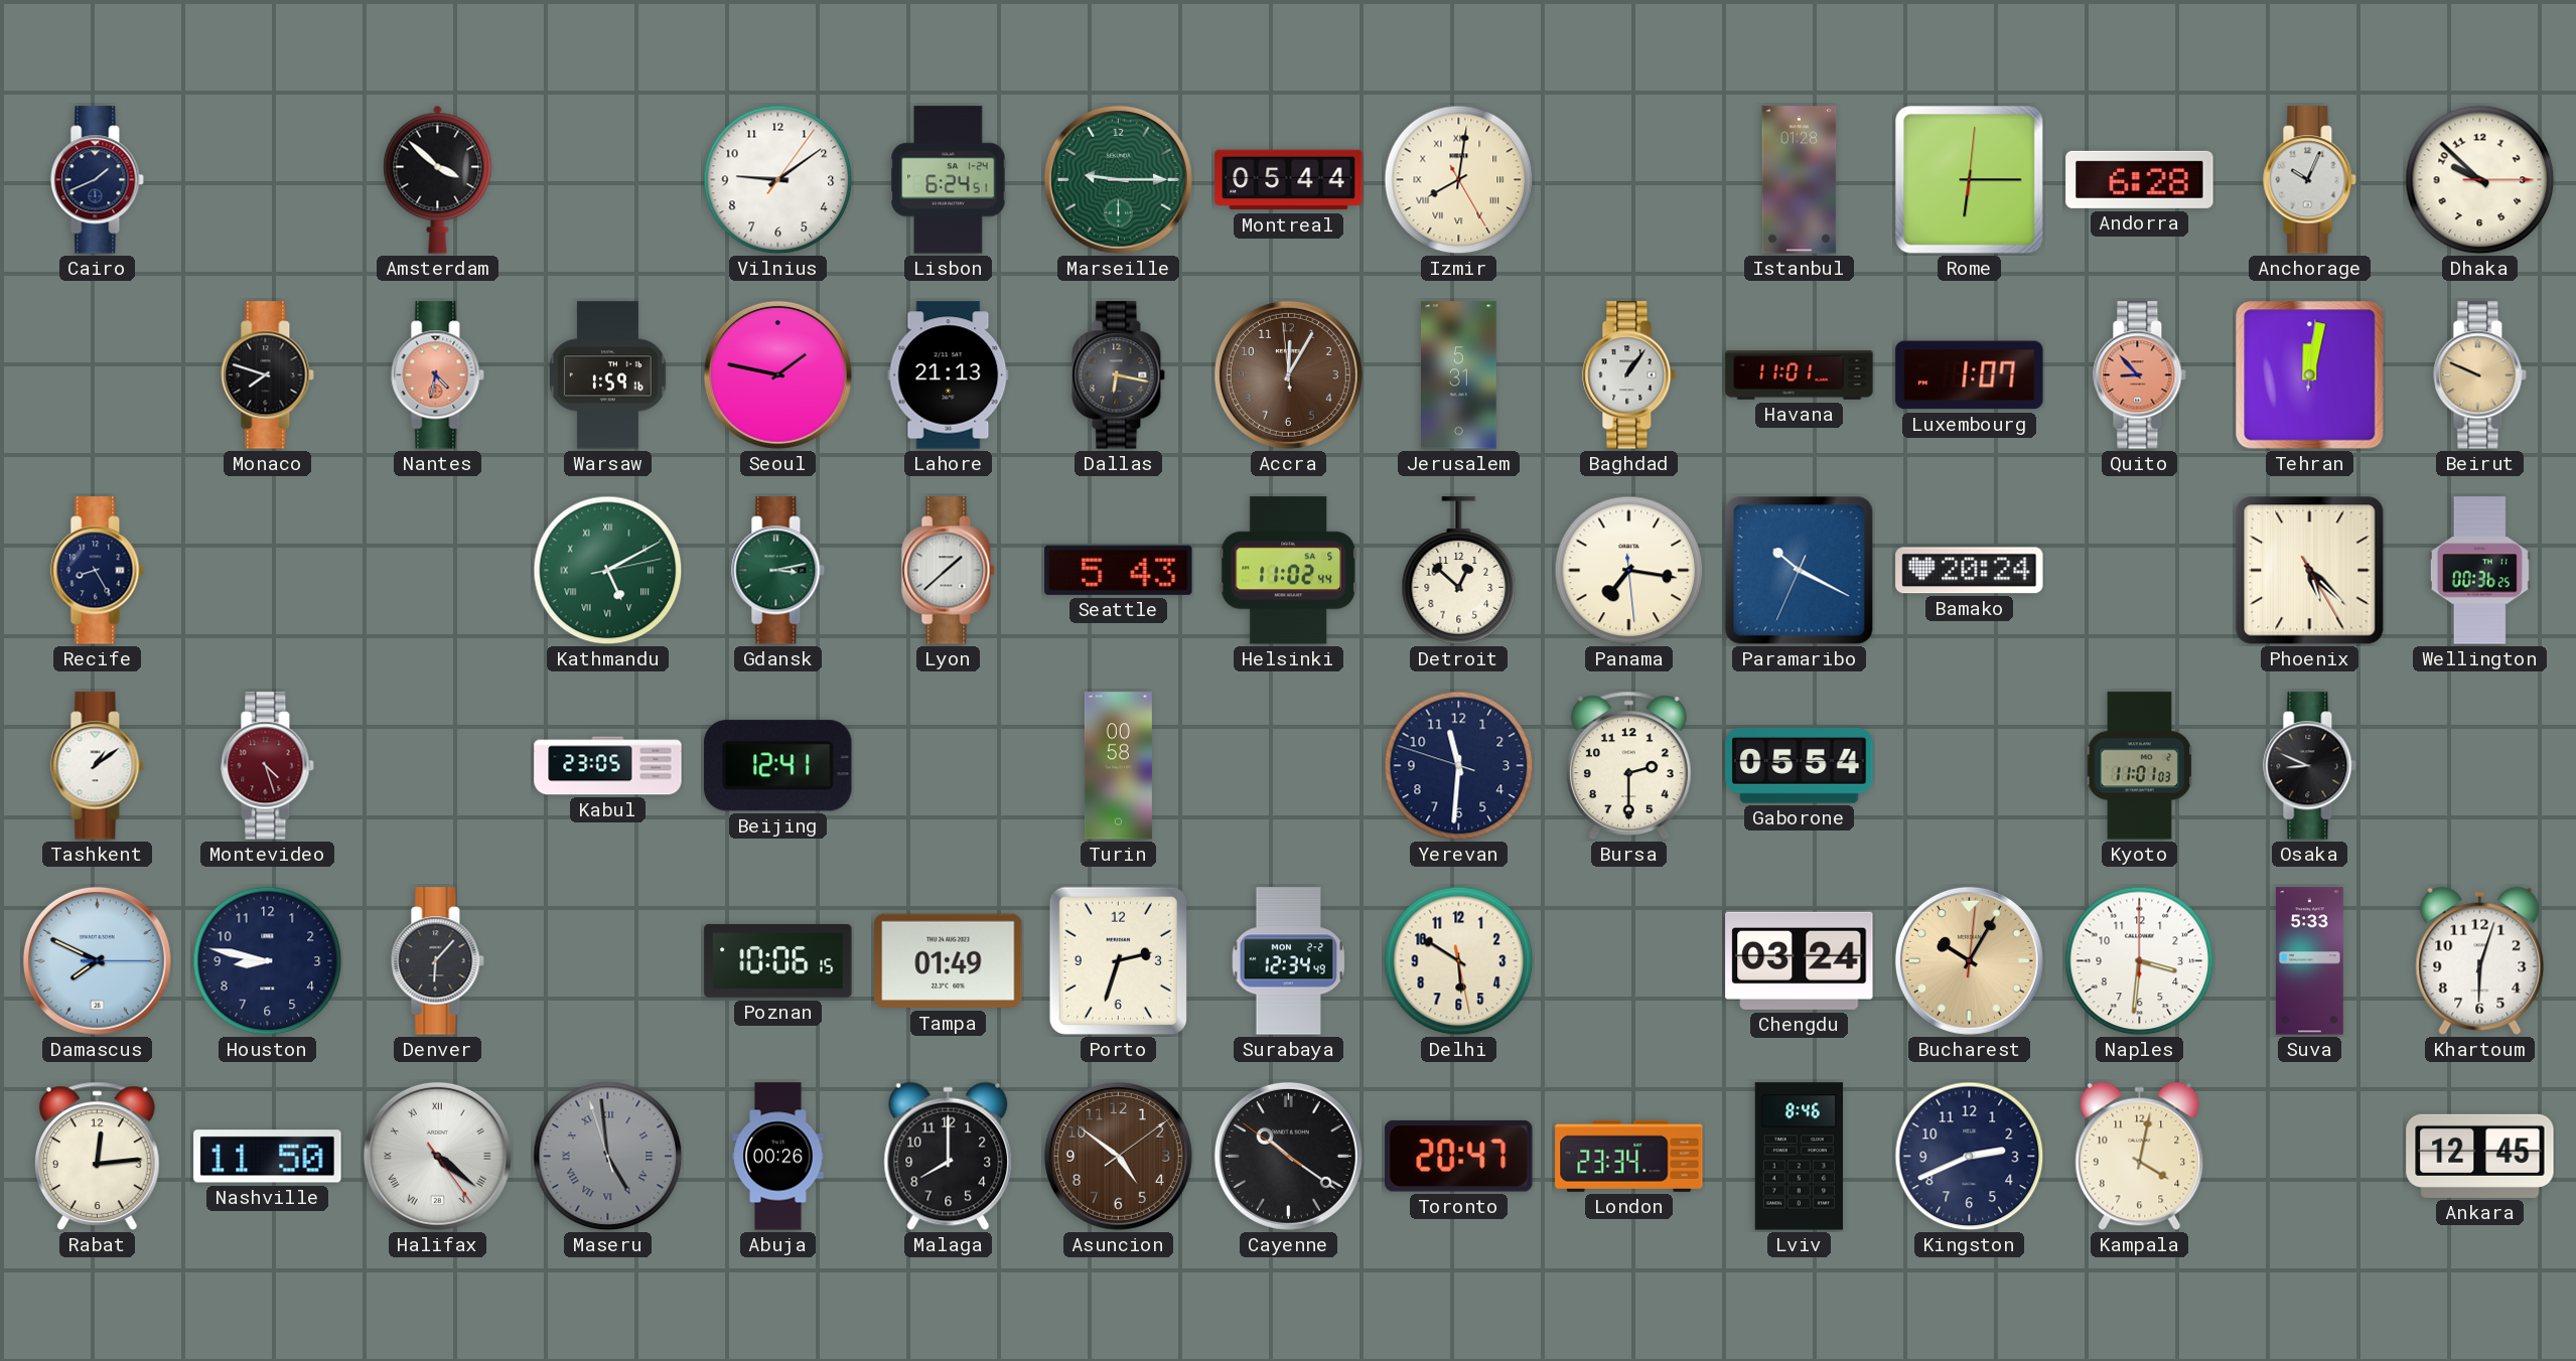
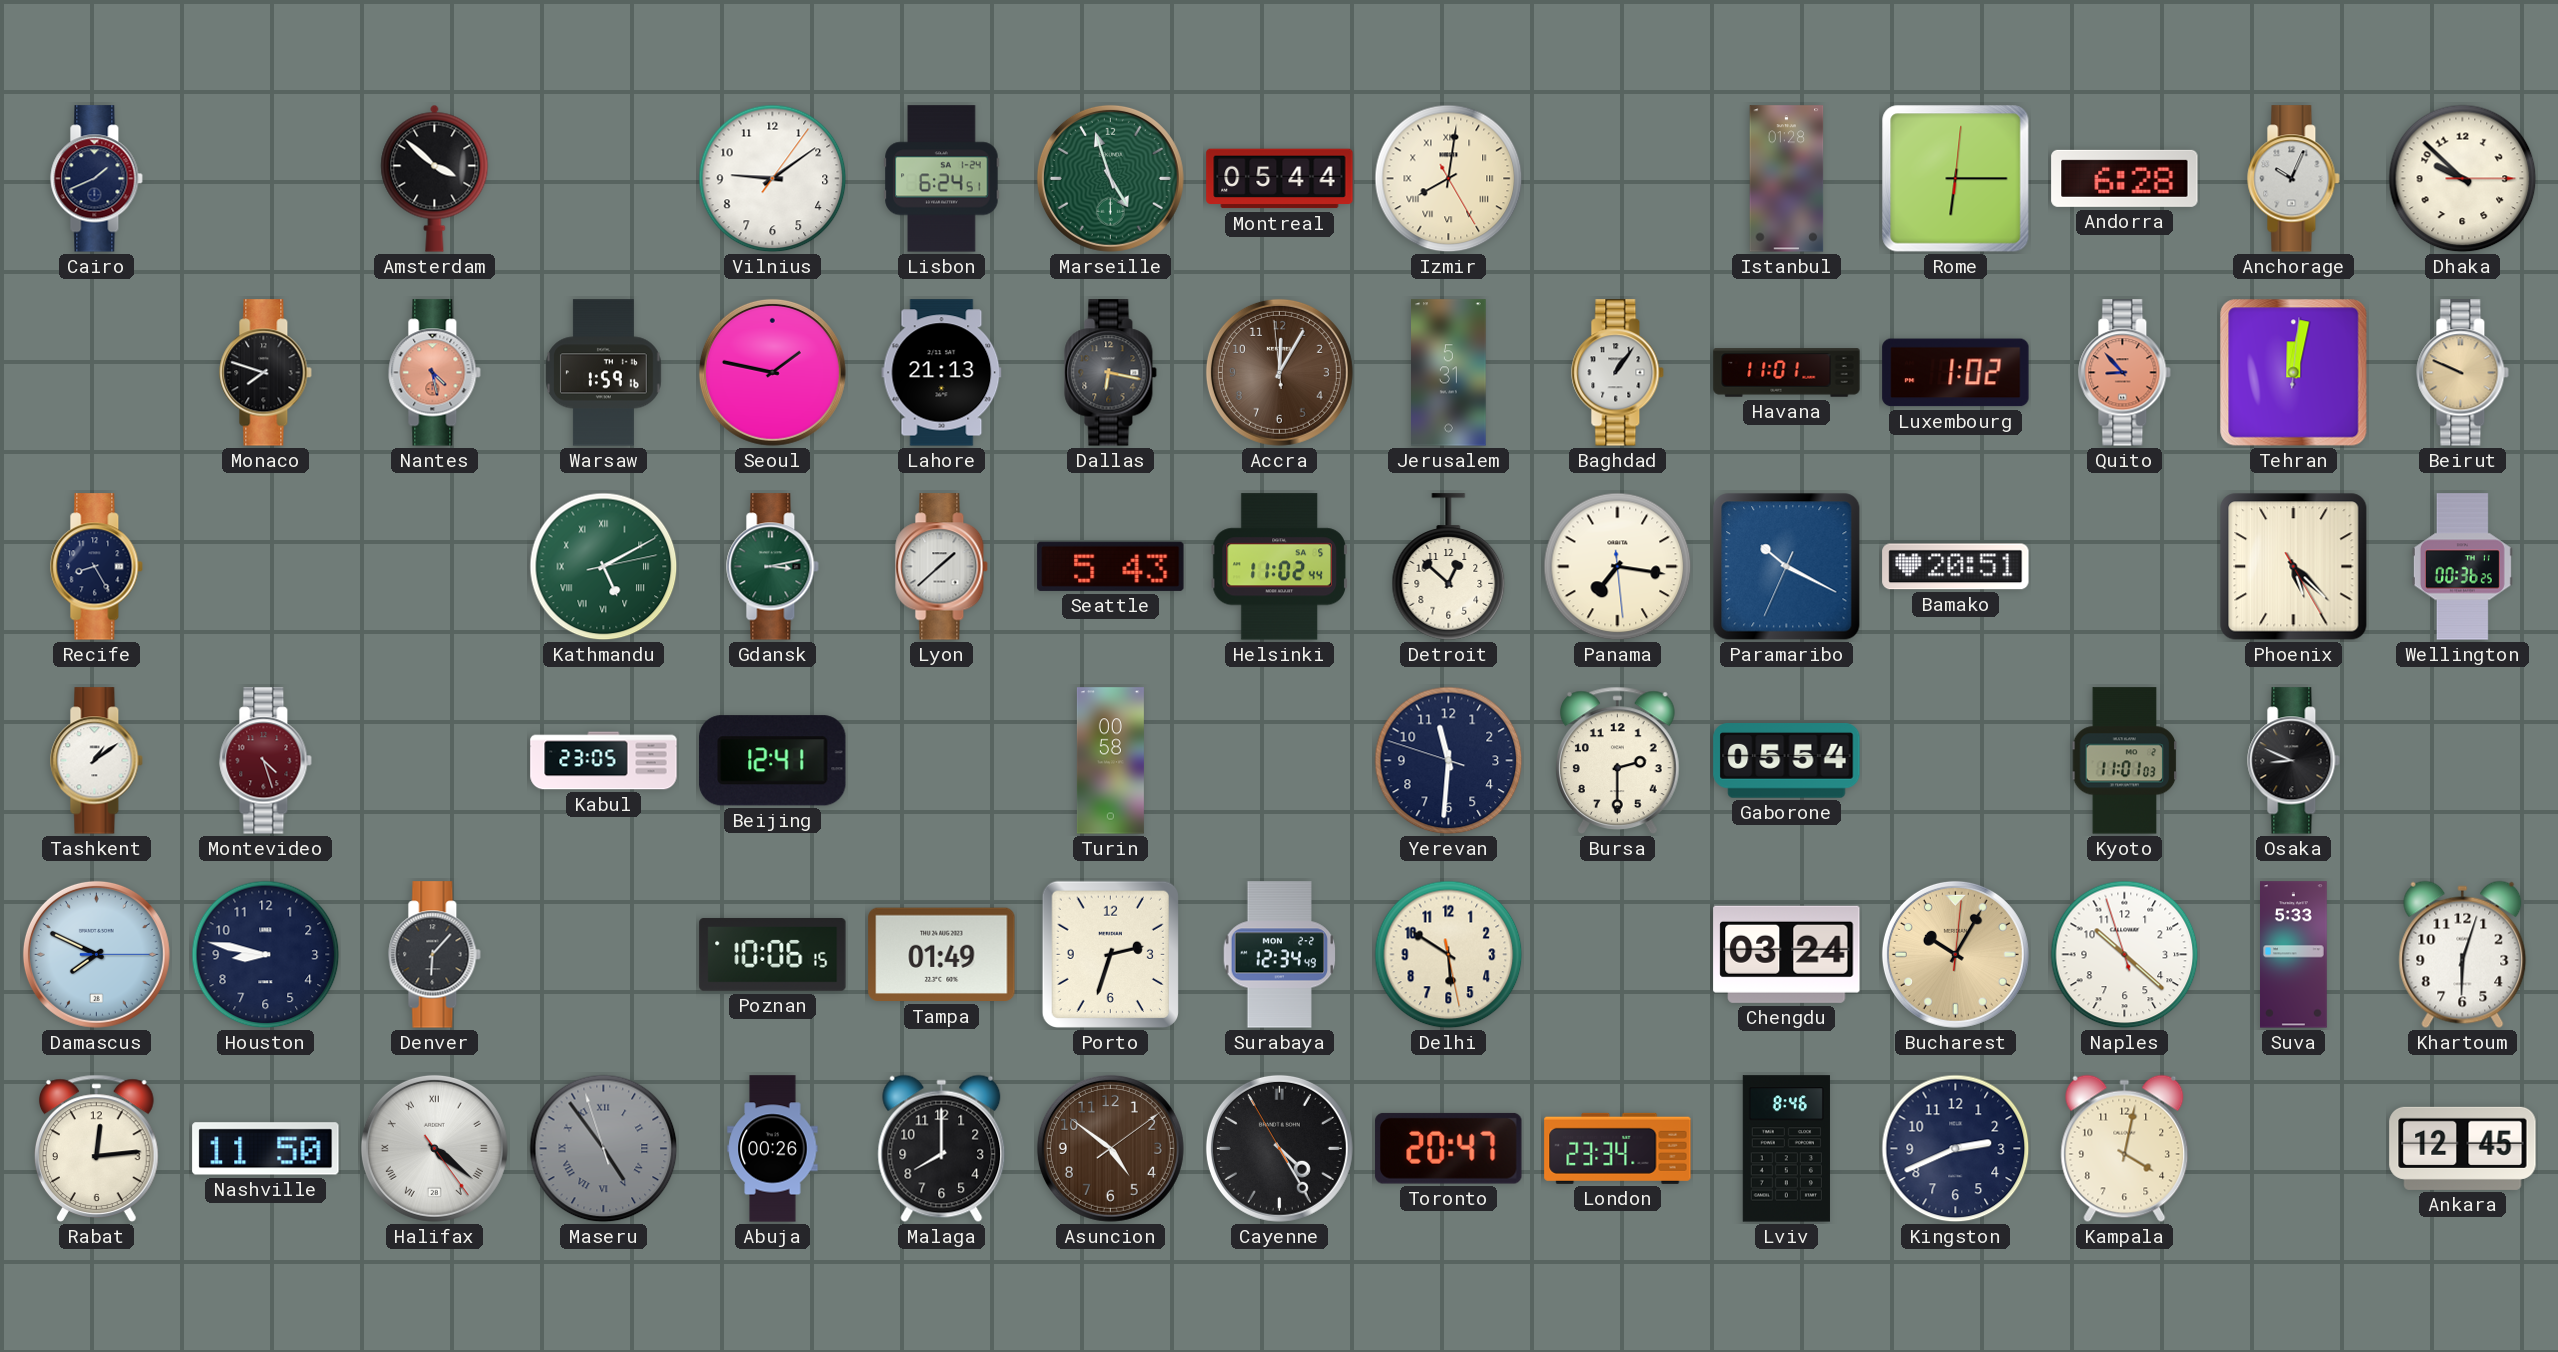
Marseille: 9:15 -> 4:57
Nantes: 4:32 -> 4:28
Luxembourg: 1:07 -> 1:02
Bamako: 20:24 -> 20:51
Naples: 3:31 -> 10:21
Maseru: 4:58 -> 4:53
Cayenne: 10:20 -> 4:24
